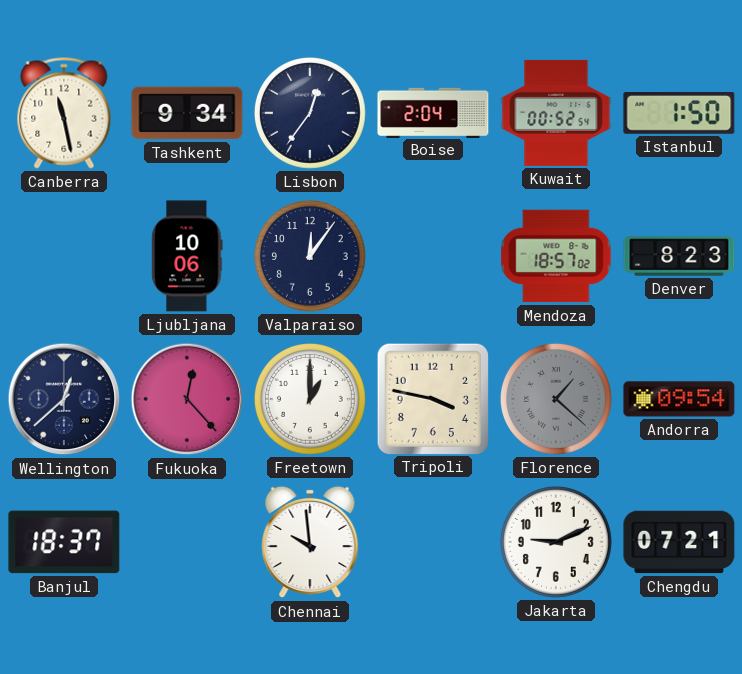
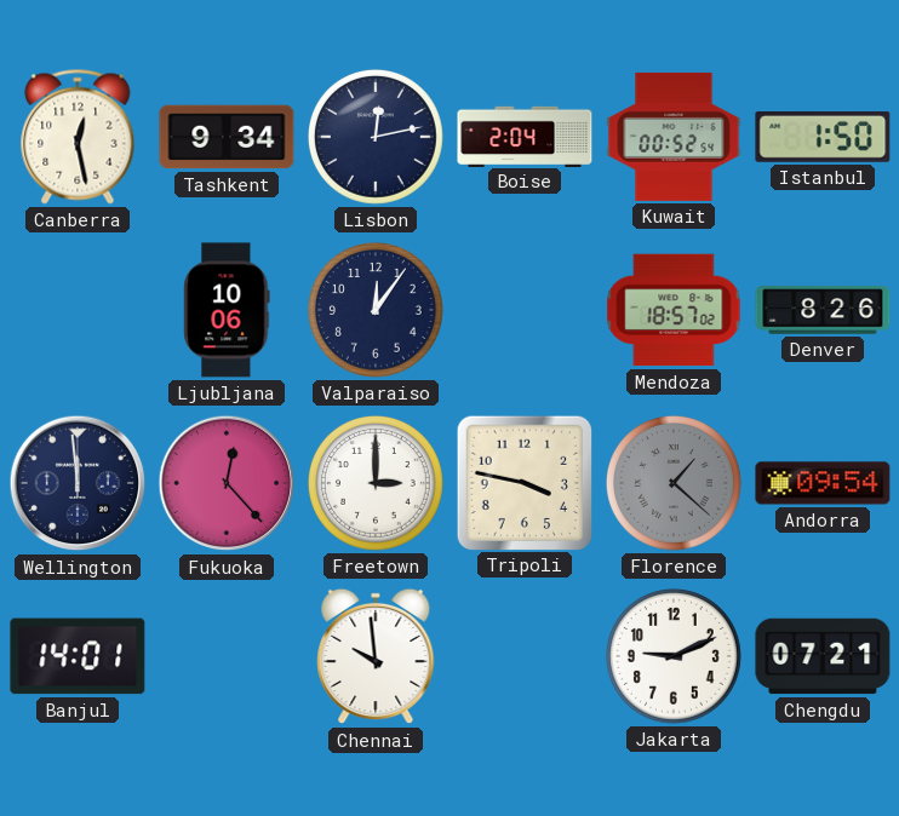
Canberra: 11:28 -> 12:28
Lisbon: 12:36 -> 12:13
Denver: 8:23 -> 8:26
Wellington: 12:38 -> 11:59
Freetown: 1:00 -> 3:00
Banjul: 18:37 -> 14:01
